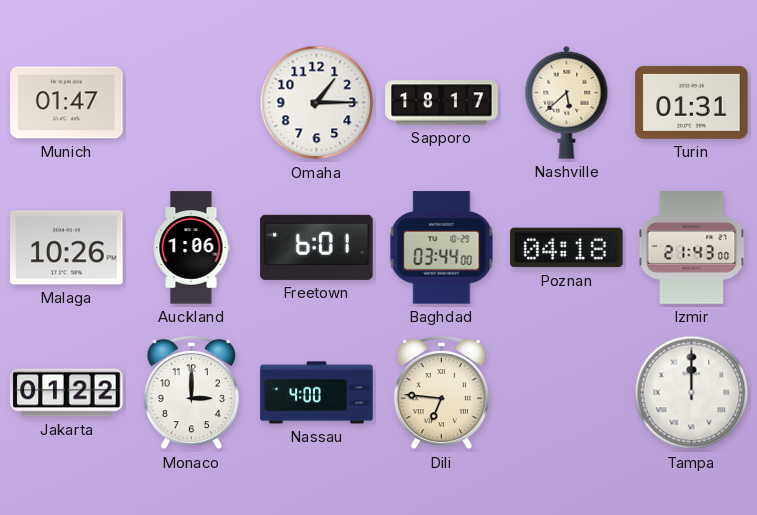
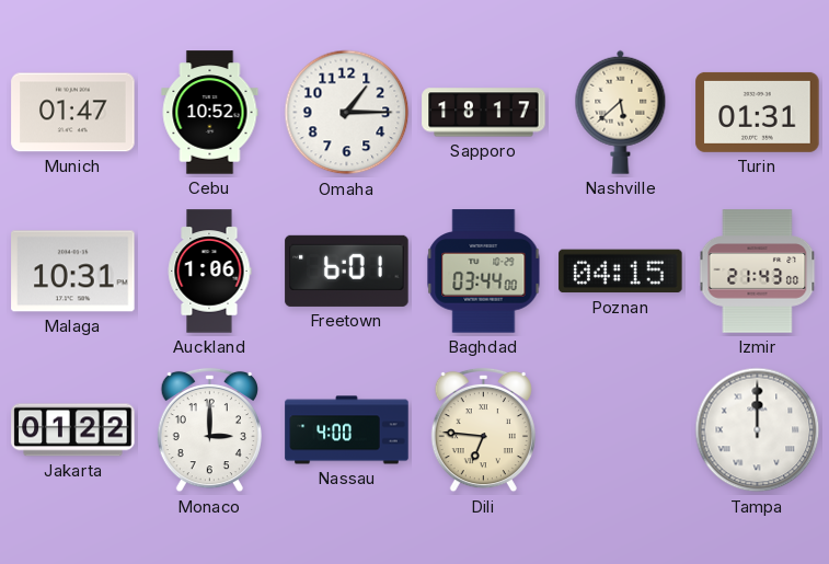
Cebu: none -> 10:52
Malaga: 10:26 -> 10:31
Poznan: 04:18 -> 04:15
